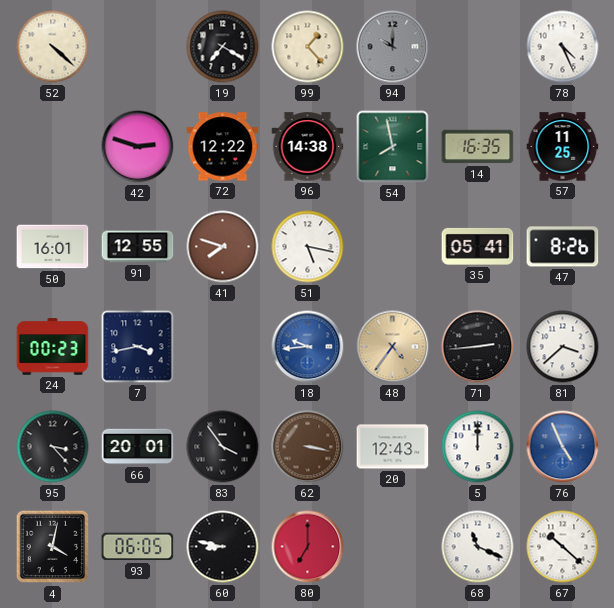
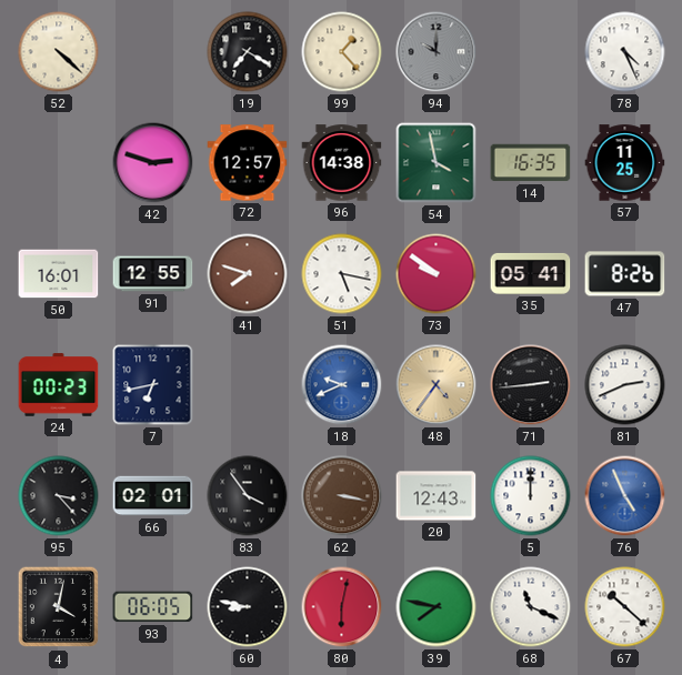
72: 12:22 -> 12:57
54: 7:58 -> 3:58
73: none -> 9:51
7: 3:43 -> 6:43
18: 9:44 -> 9:41
81: 3:38 -> 2:41
66: 20:01 -> 02:01
80: 7:00 -> 6:02
39: none -> 7:47
